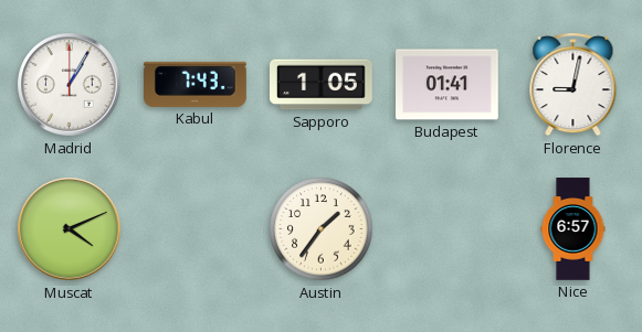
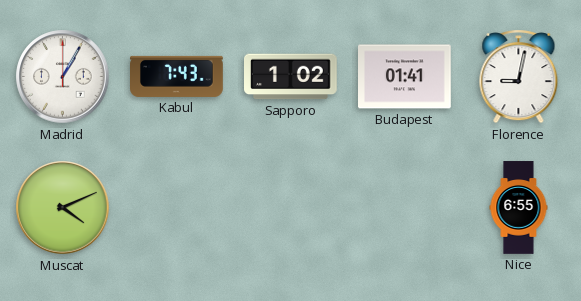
Sapporo: 1:05 -> 1:02
Austin: 1:36 -> none
Nice: 6:57 -> 6:55
